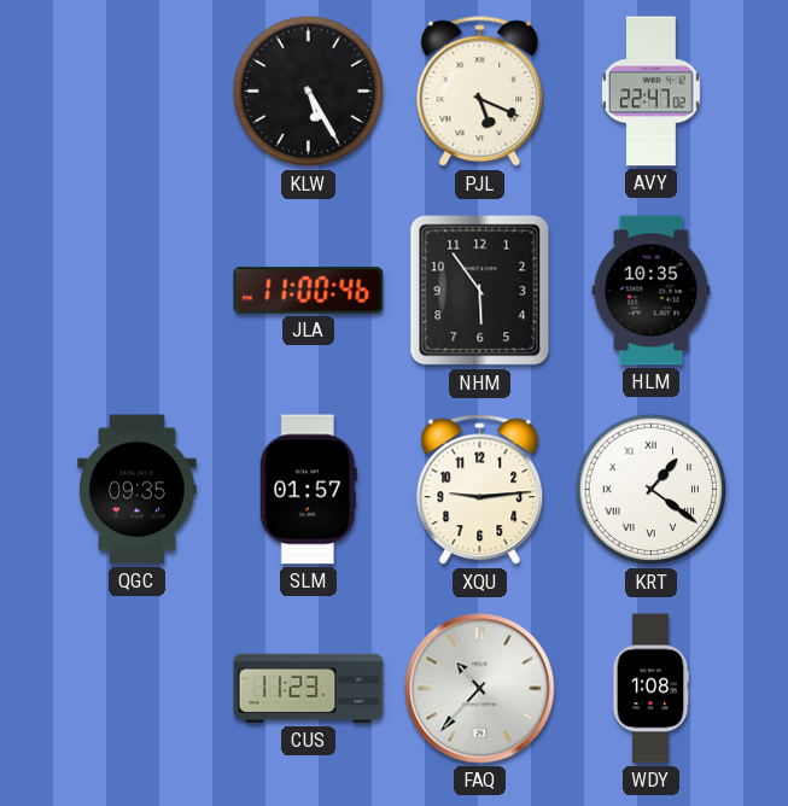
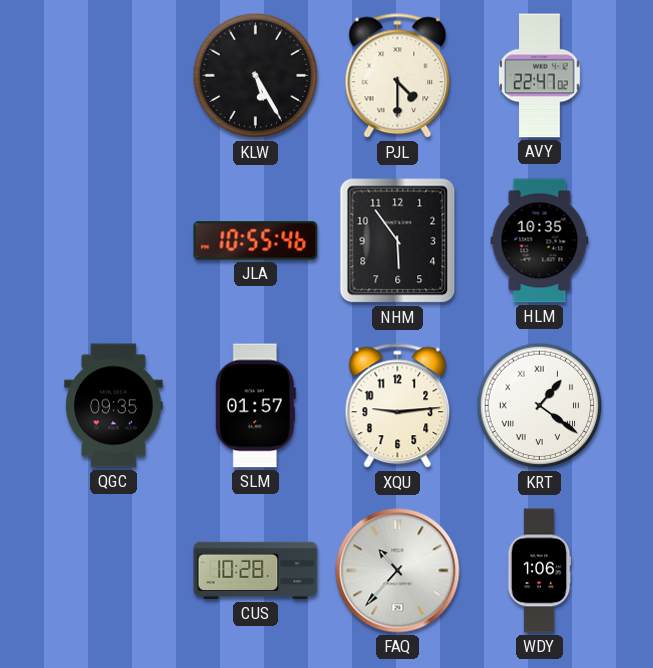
PJL: 5:19 -> 4:30
JLA: 11:00 -> 10:55
CUS: 11:23 -> 10:28
WDY: 1:08 -> 1:06
